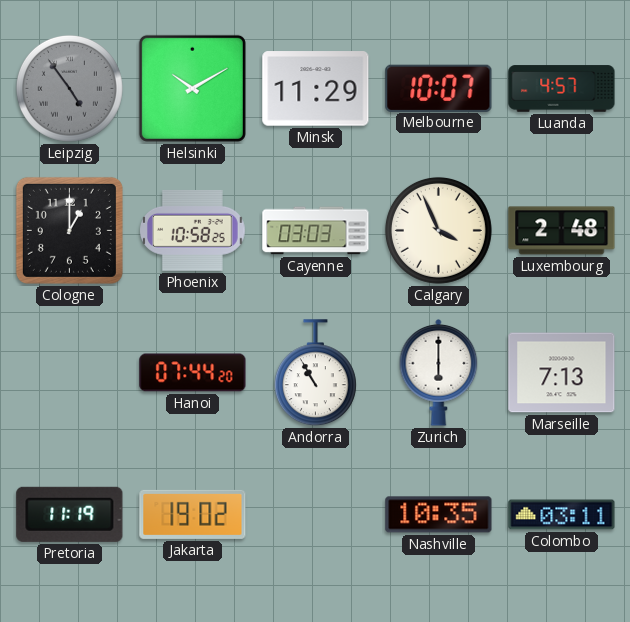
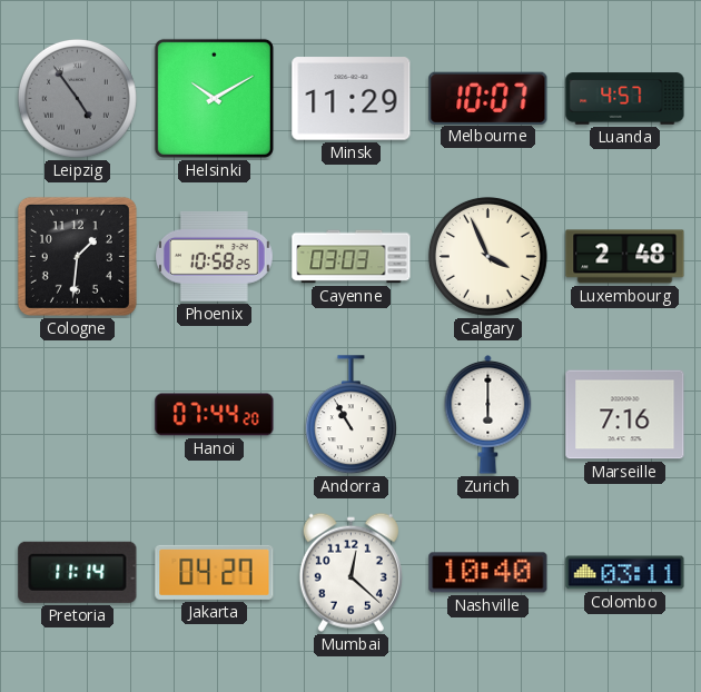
Cologne: 1:00 -> 1:31
Marseille: 7:13 -> 7:16
Pretoria: 11:19 -> 11:14
Jakarta: 19:02 -> 04:27
Mumbai: none -> 12:22
Nashville: 10:35 -> 10:40
